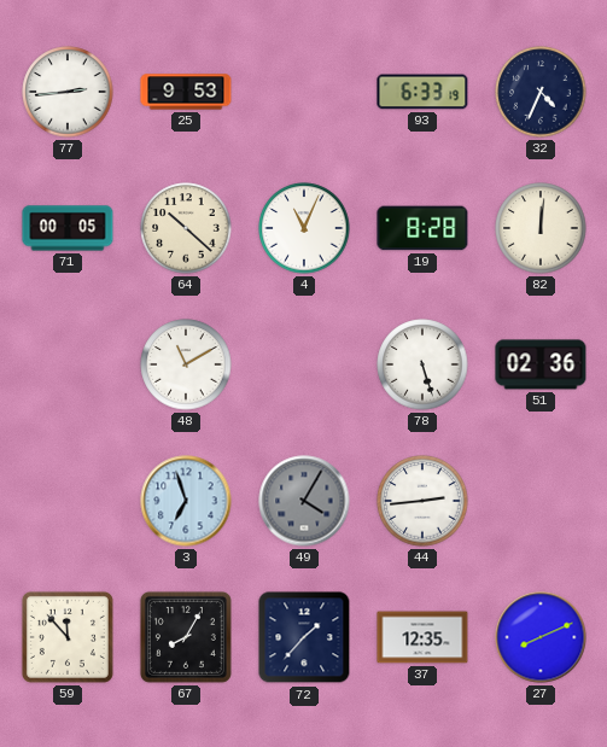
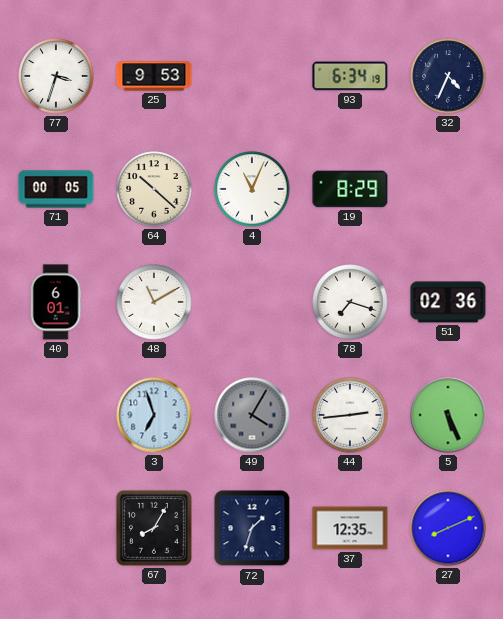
77: 2:44 -> 3:33
93: 6:33 -> 6:34
19: 8:28 -> 8:29
82: 12:01 -> none
40: none -> 6:01
78: 5:27 -> 7:18
5: none -> 5:26
59: 11:53 -> none
72: 1:37 -> 1:33
